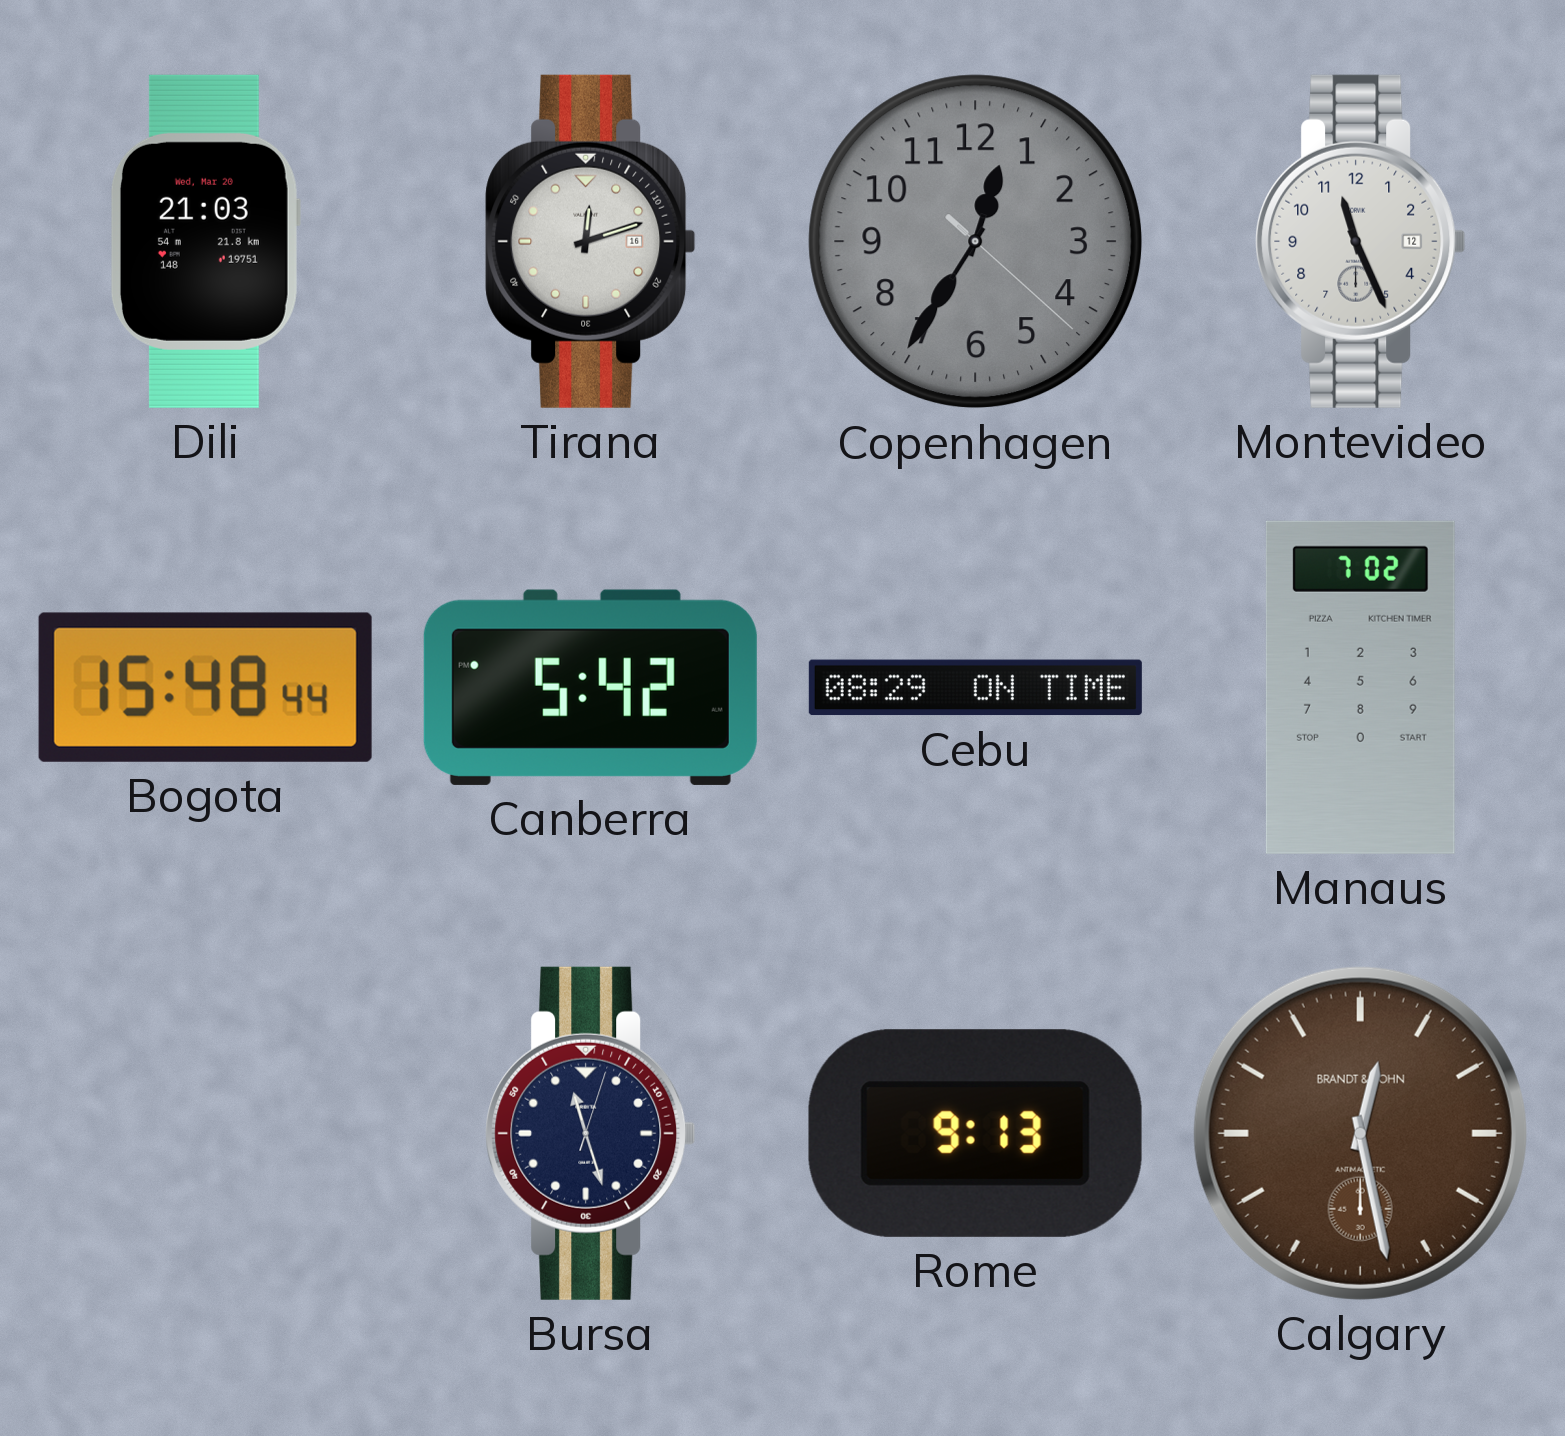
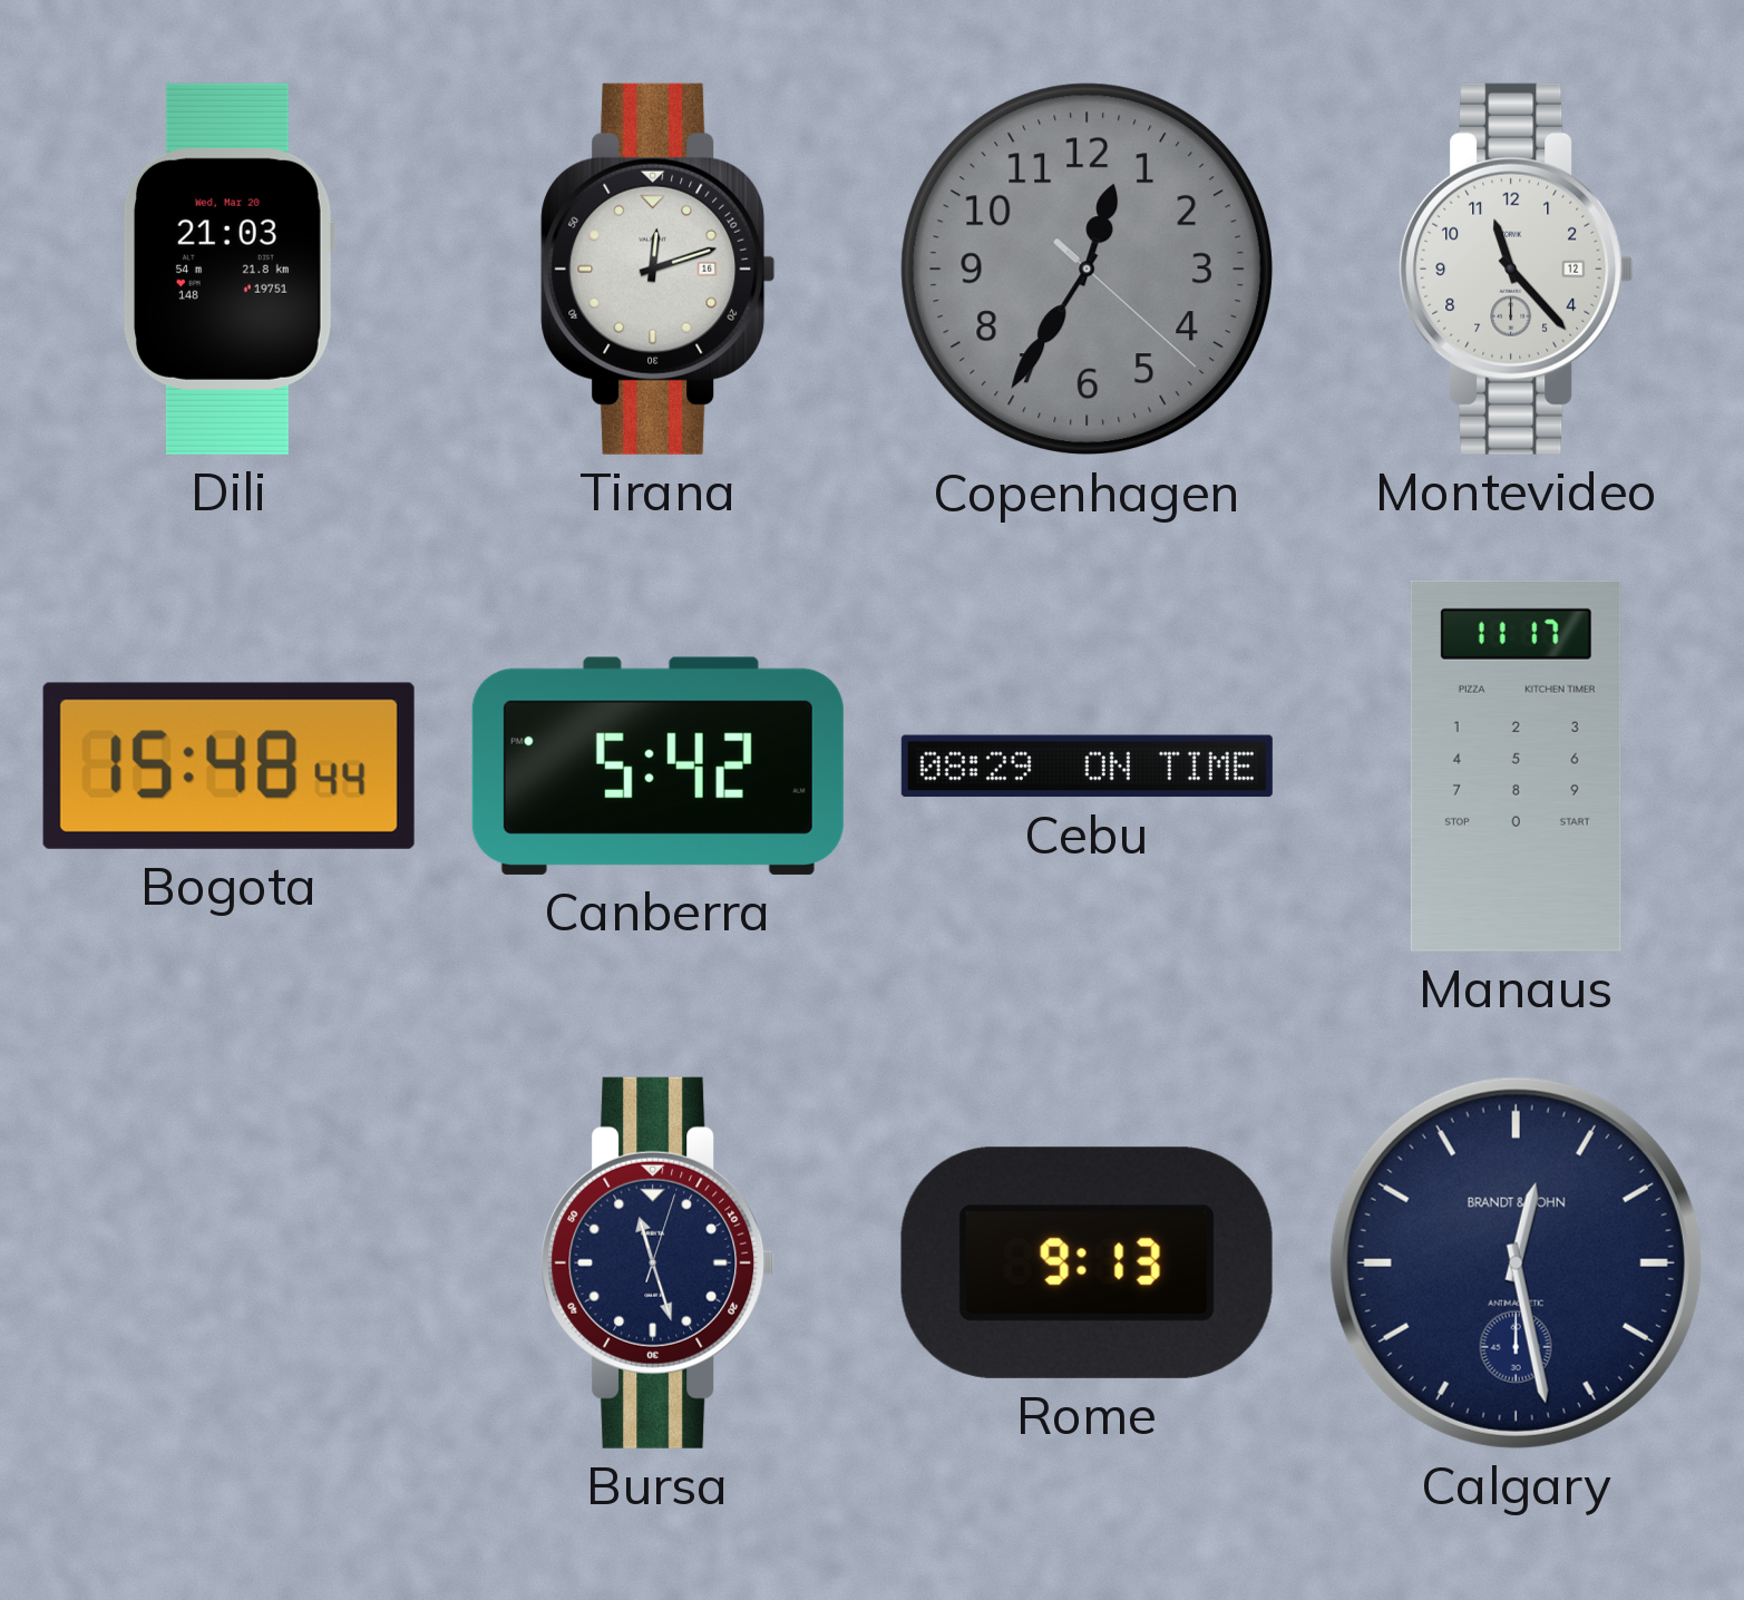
Montevideo: 11:26 -> 11:23
Manaus: 7:02 -> 11:17
Calgary dial: brown -> navy
